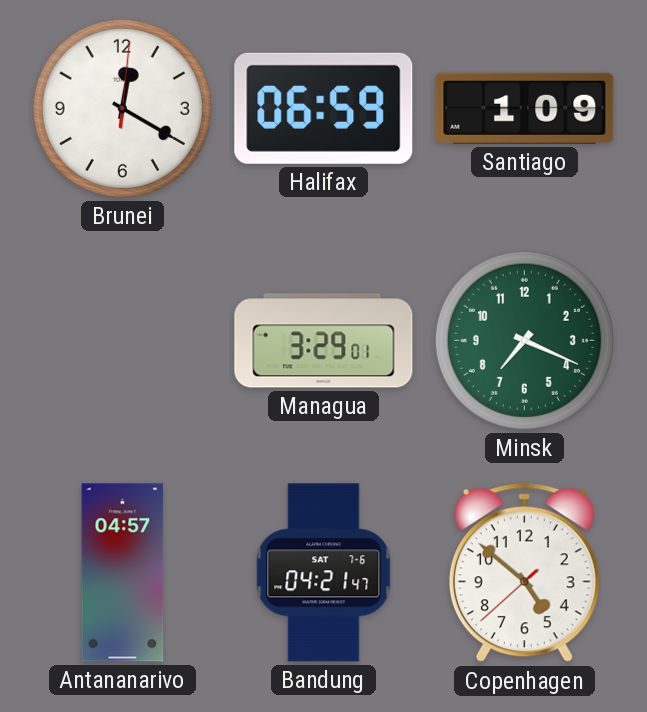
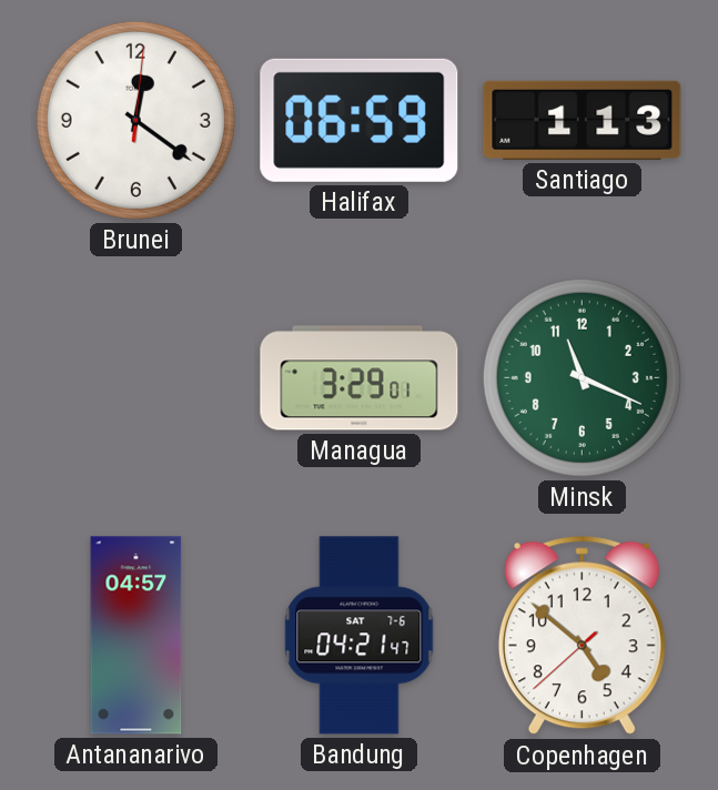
Brunei: 12:20 -> 12:21
Santiago: 1:09 -> 1:13
Minsk: 7:19 -> 11:19
